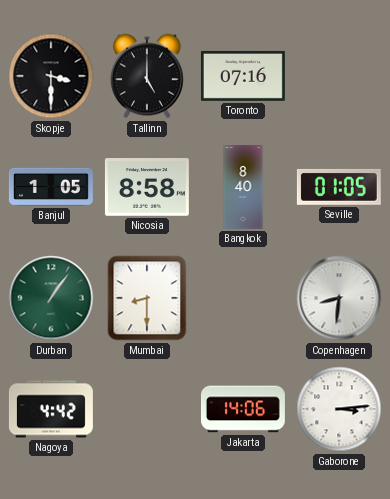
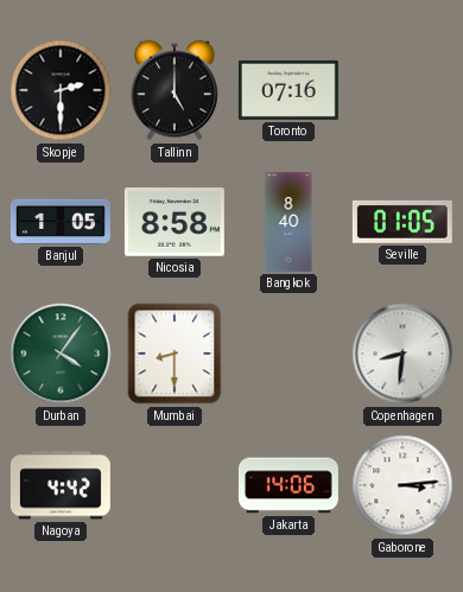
Skopje: 3:30 -> 2:30
Durban: 1:06 -> 4:06
